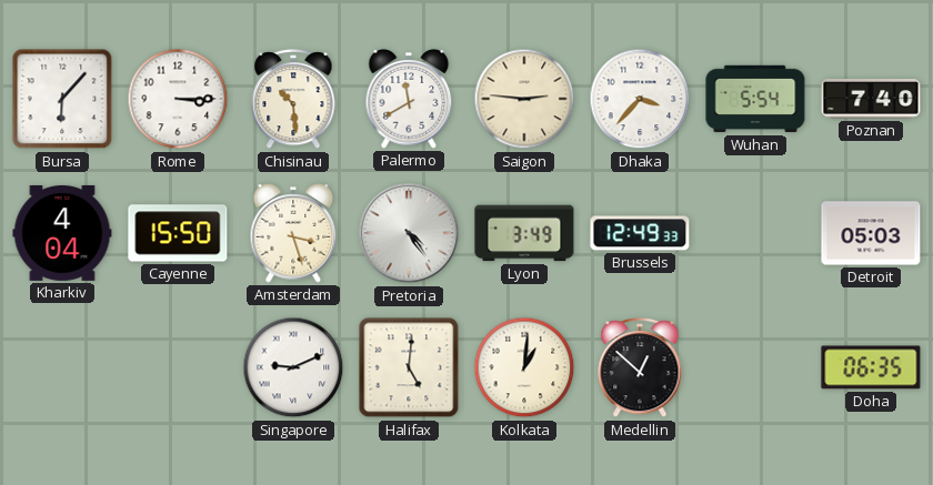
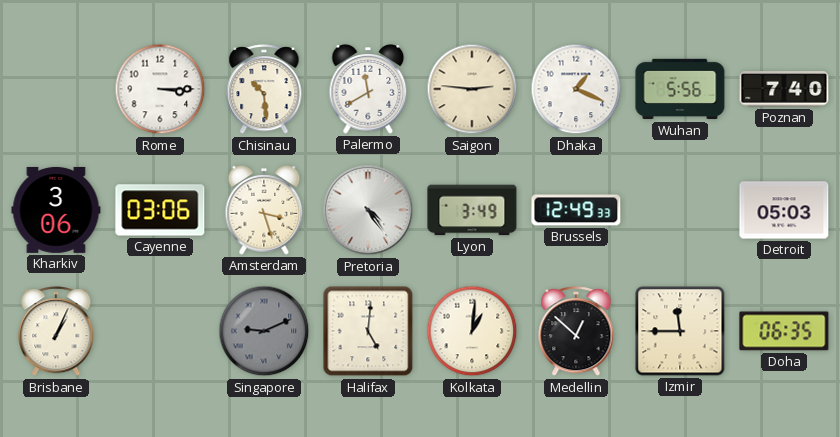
Bursa: 6:07 -> none
Dhaka: 3:37 -> 1:19
Wuhan: 5:54 -> 5:56
Kharkiv: 4:04 -> 3:06
Cayenne: 15:50 -> 03:06
Brisbane: none -> 1:04
Singapore dial: white -> grey
Izmir: none -> 11:45
